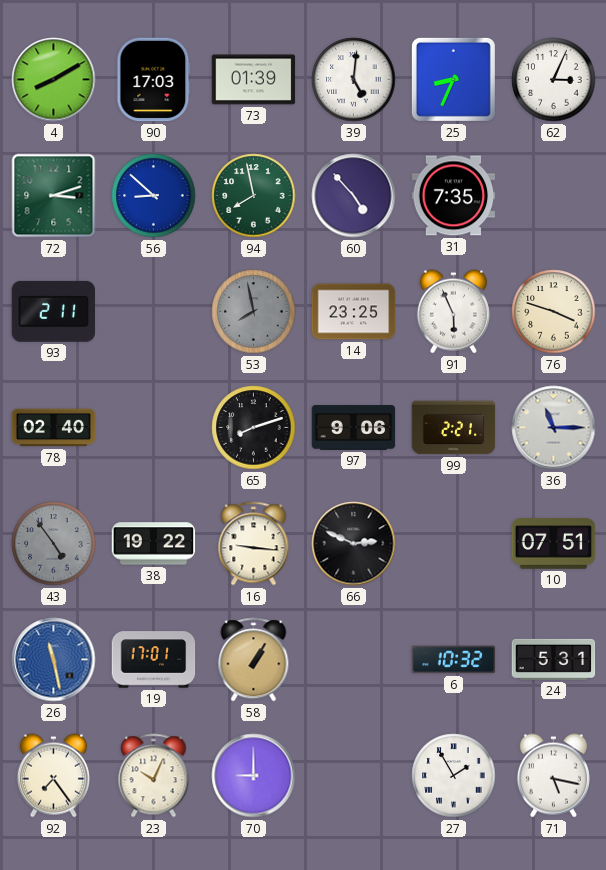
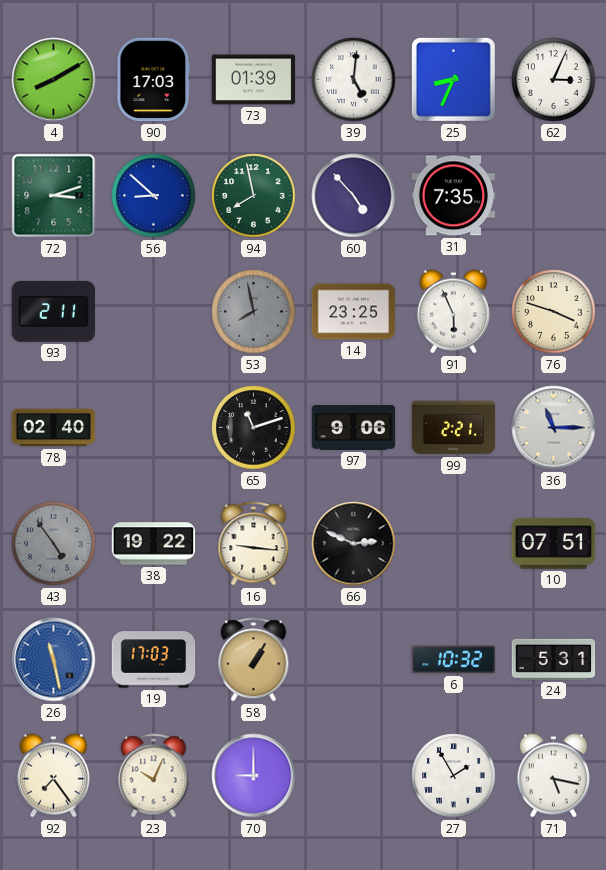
65: 8:12 -> 11:12
19: 17:01 -> 17:03
